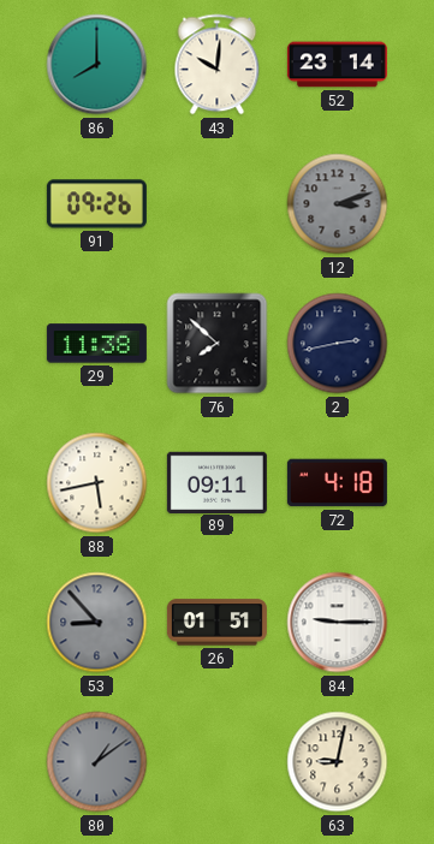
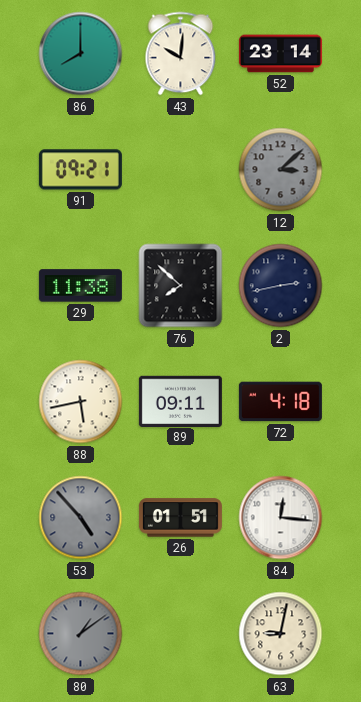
91: 09:26 -> 09:21
12: 3:12 -> 3:08
53: 8:53 -> 4:53
84: 9:15 -> 12:16
